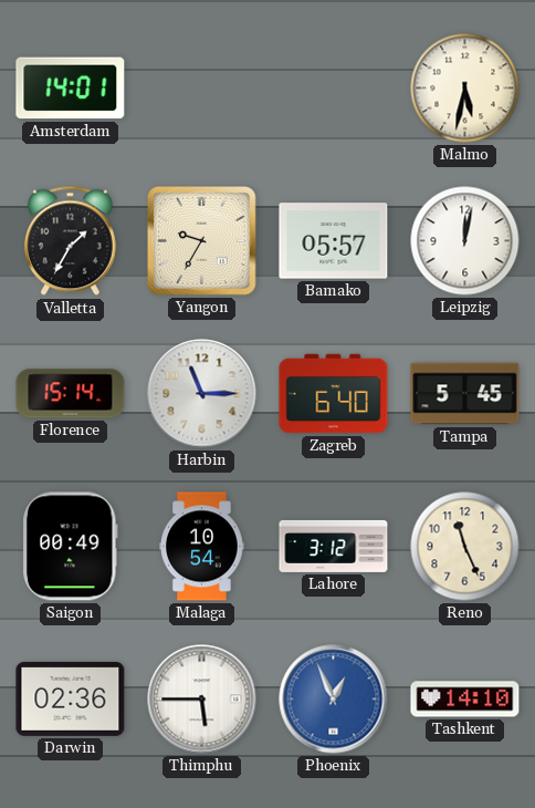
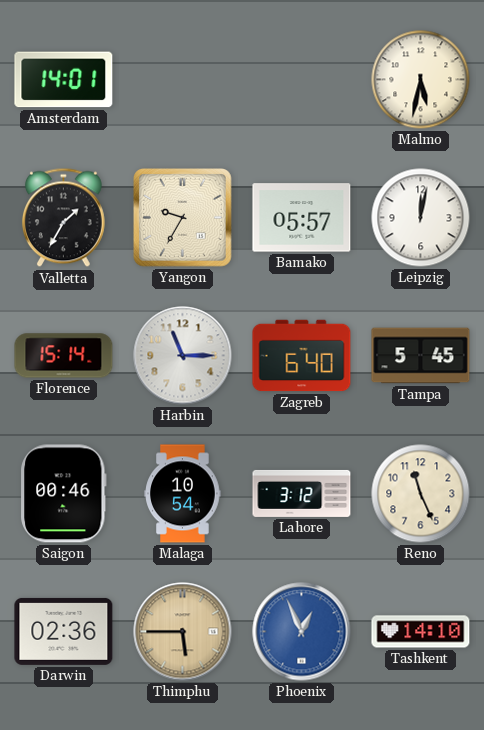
Saigon: 00:49 -> 00:46
Thimphu dial: white -> champagne
